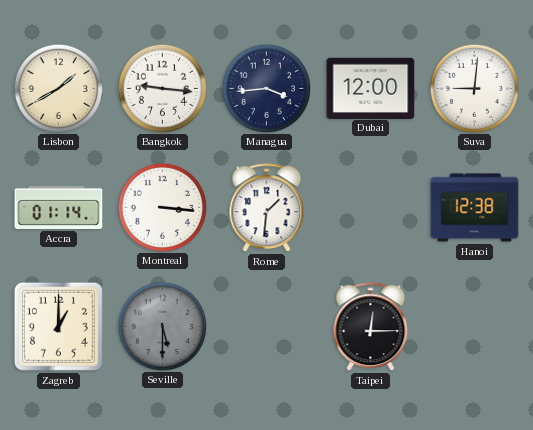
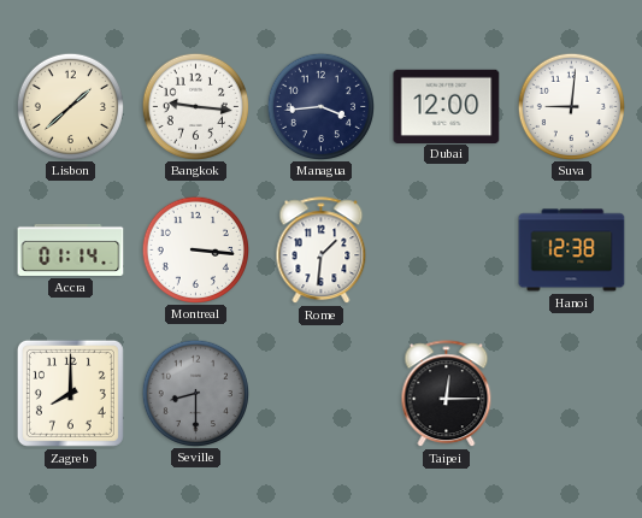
Lisbon: 1:40 -> 1:38
Zagreb: 1:00 -> 8:00
Seville: 5:30 -> 8:30
